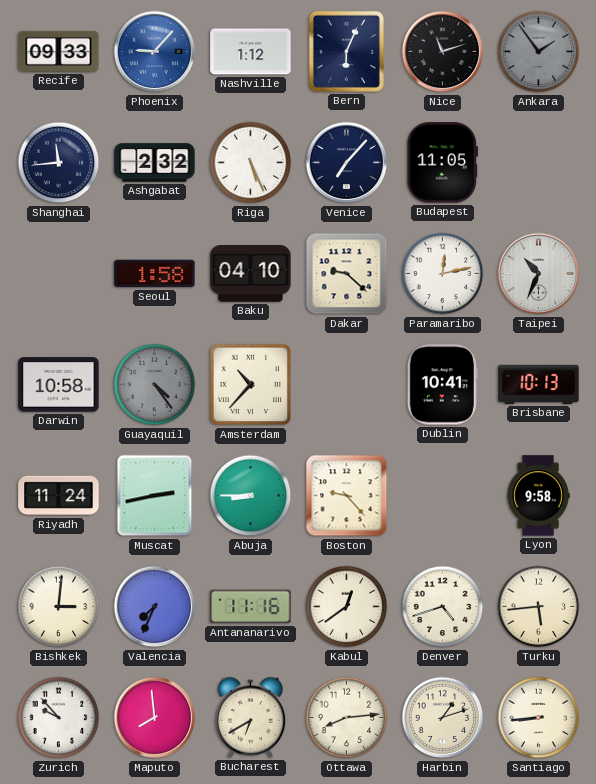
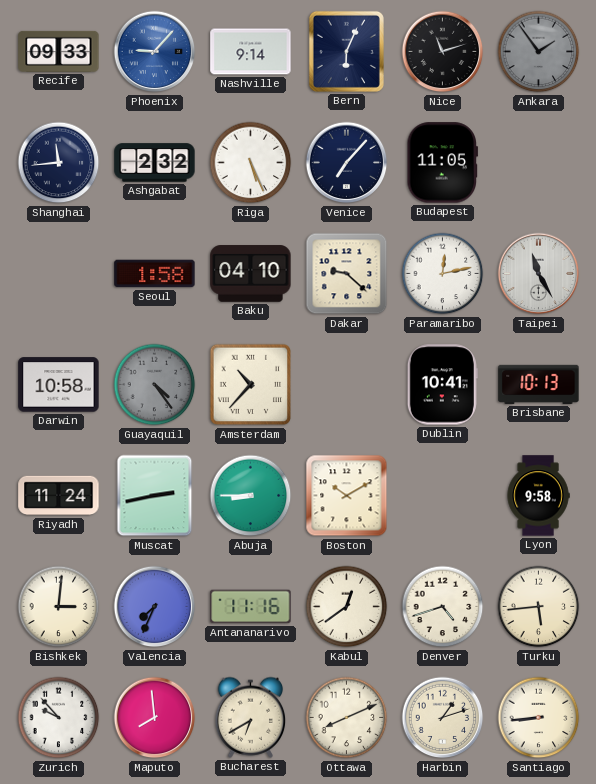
Nashville: 1:12 -> 9:14
Taipei: 10:34 -> 11:25
Boston: 9:23 -> 10:10
Ottawa: 8:14 -> 8:11
